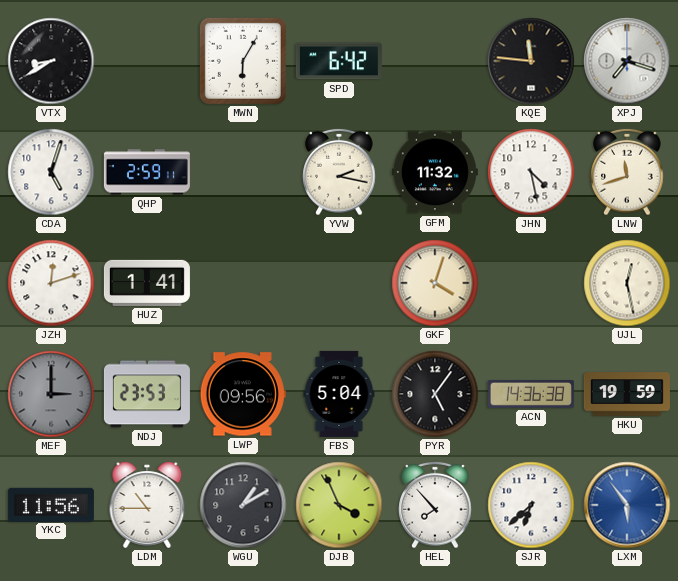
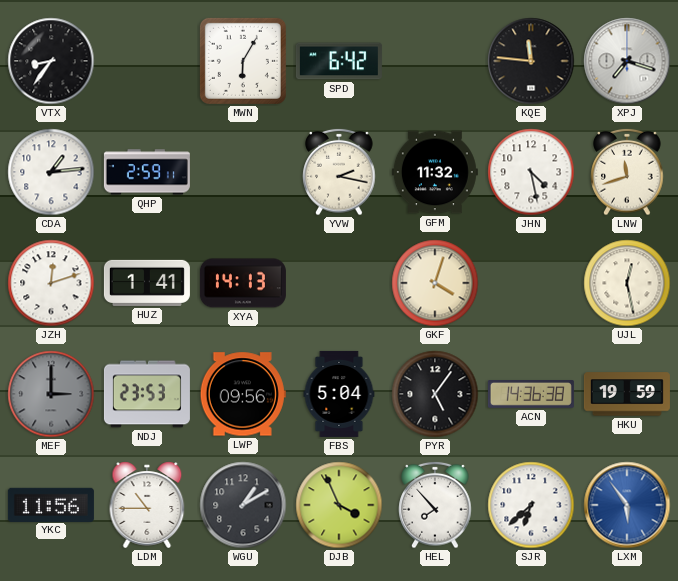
VTX: 8:40 -> 8:36
CDA: 5:03 -> 1:14
XYA: none -> 14:13
